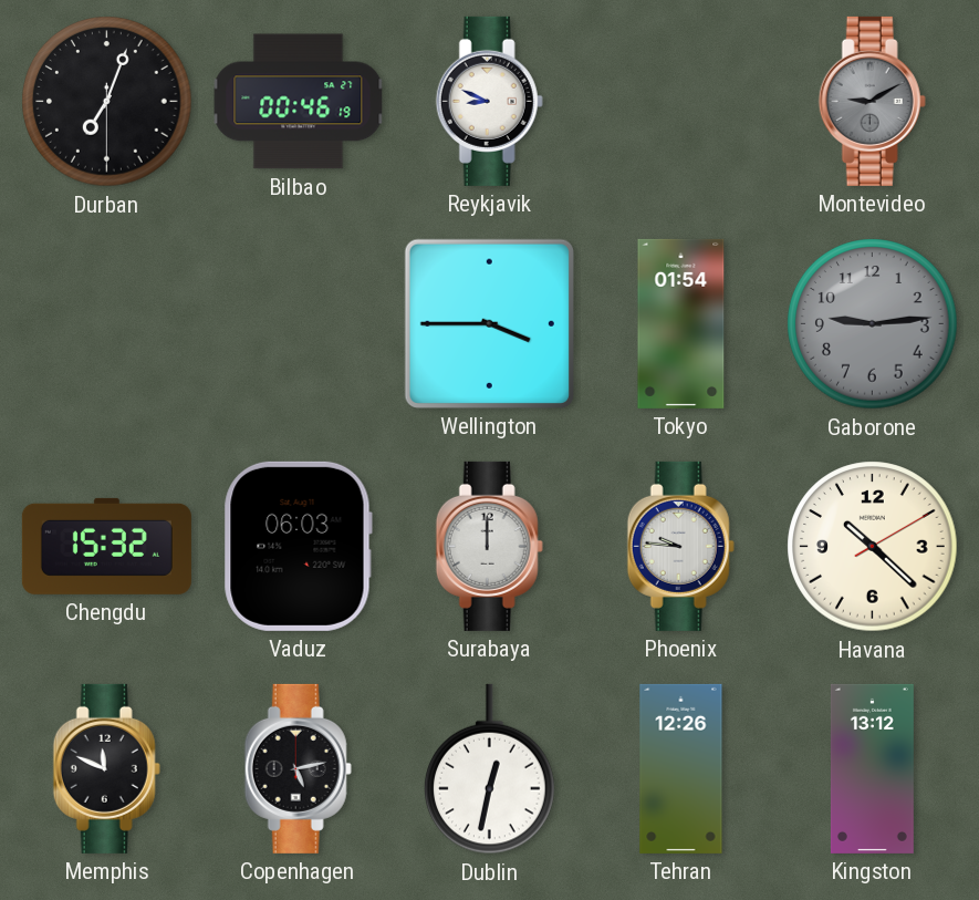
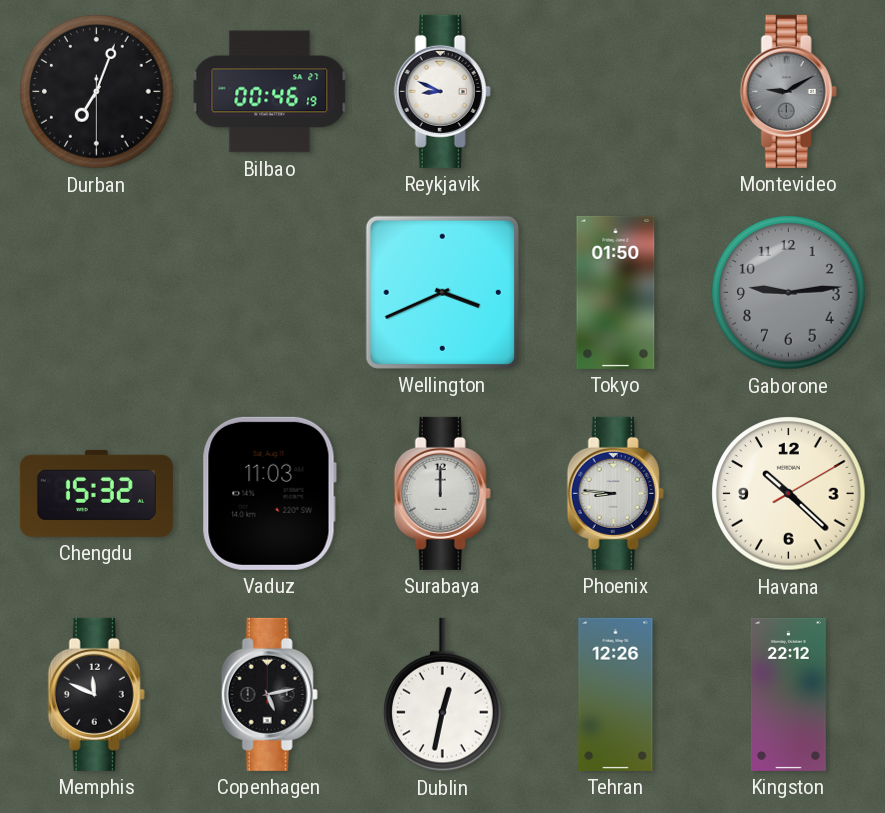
Wellington: 3:45 -> 3:41
Tokyo: 01:54 -> 01:50
Vaduz: 06:03 -> 11:03
Phoenix: 9:46 -> 8:46
Kingston: 13:12 -> 22:12
